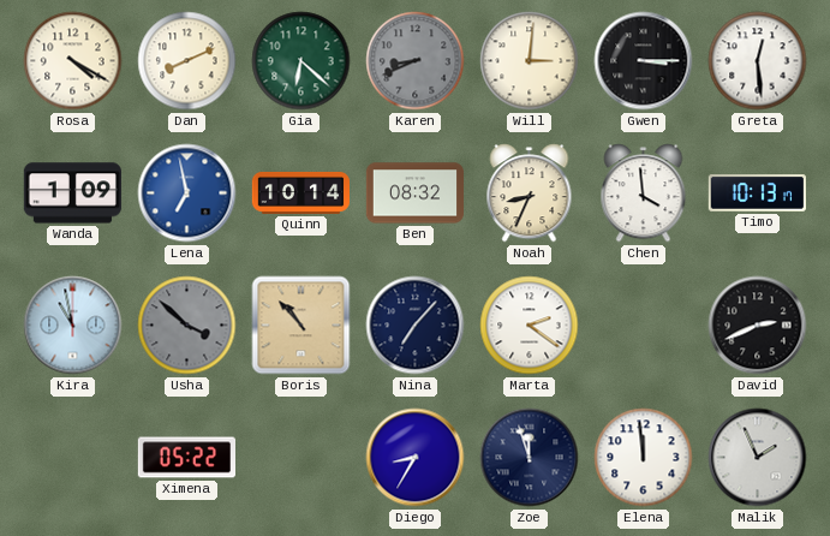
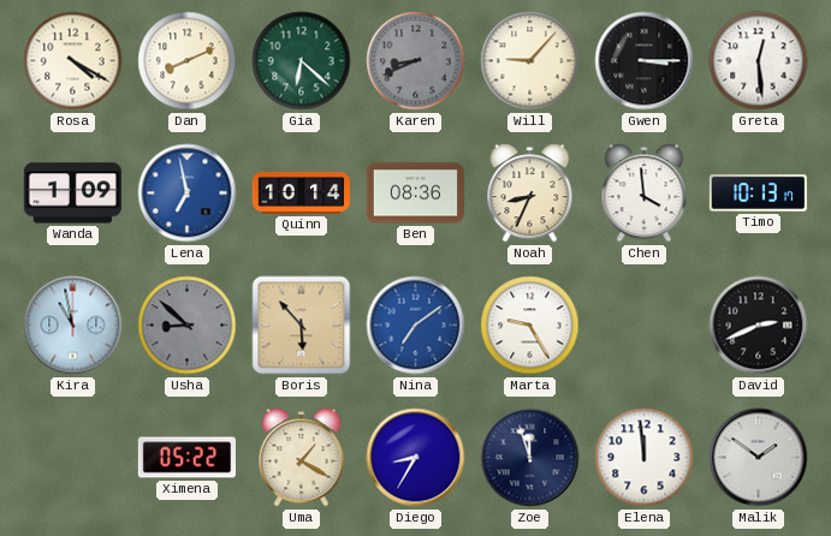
Will: 3:01 -> 9:07
Ben: 08:32 -> 08:36
Usha: 3:52 -> 8:52
Boris: 10:53 -> 5:53
Nina: 7:07 -> 7:09
Nina dial: navy -> blue
Marta: 2:21 -> 9:25
Uma: none -> 1:20
Malik: 1:56 -> 1:51
